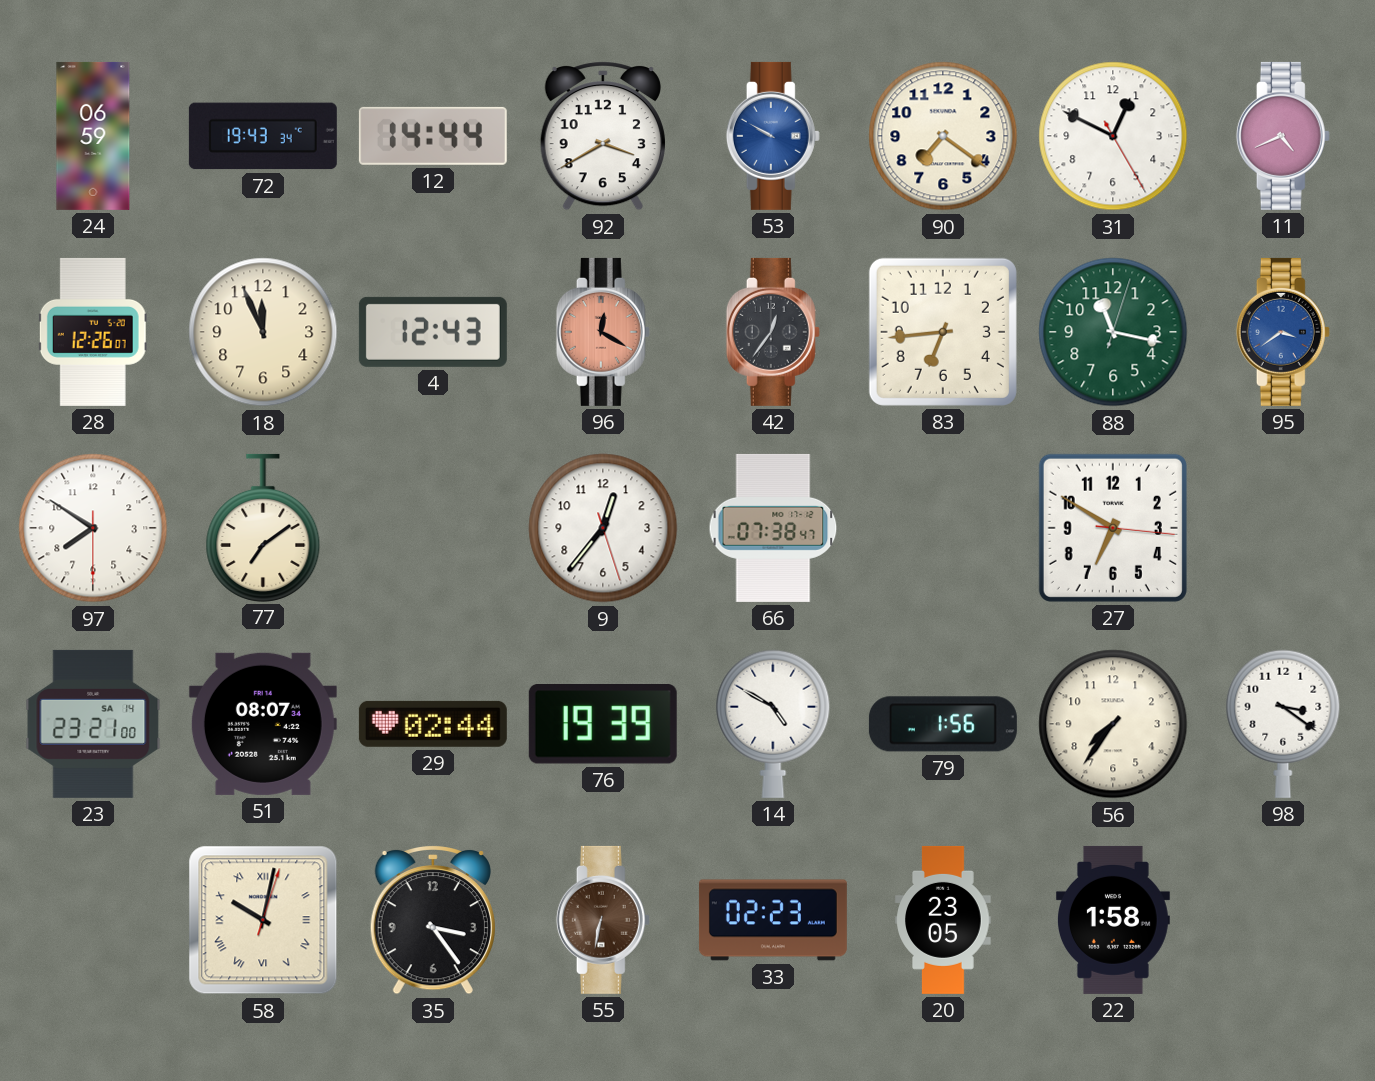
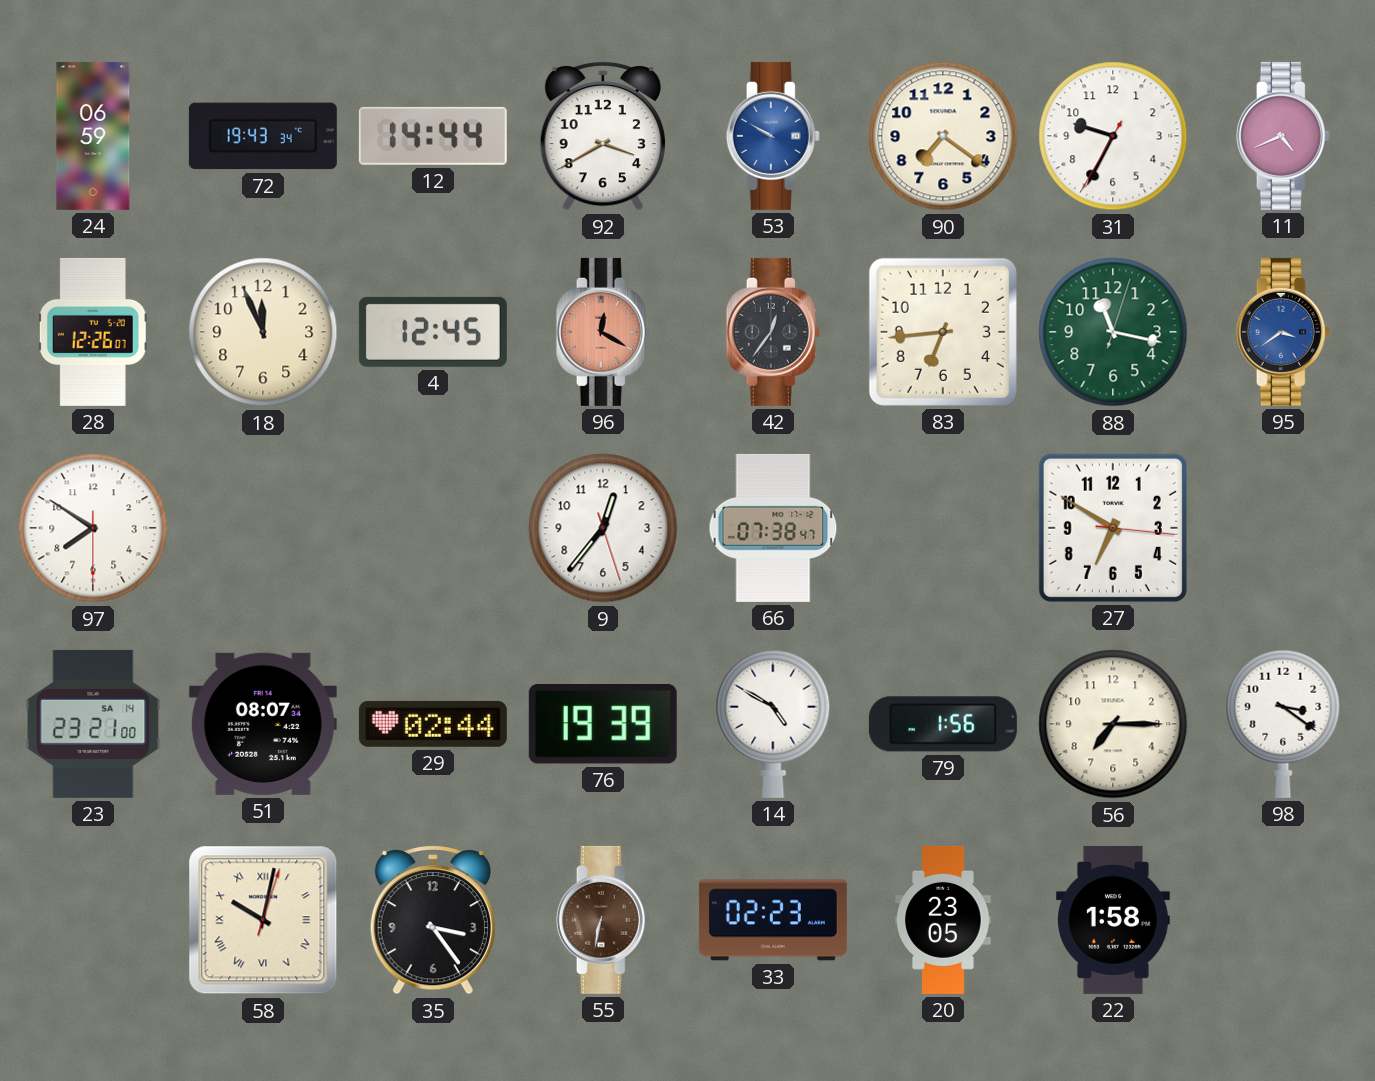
31: 12:49 -> 9:34
4: 12:43 -> 12:45
77: 7:09 -> none
56: 7:36 -> 7:15
